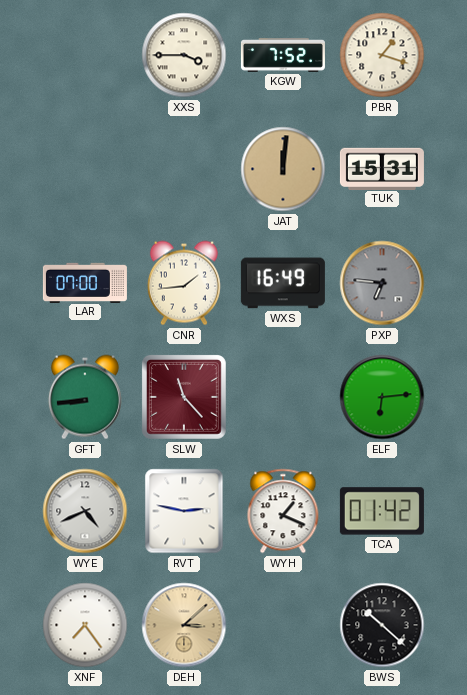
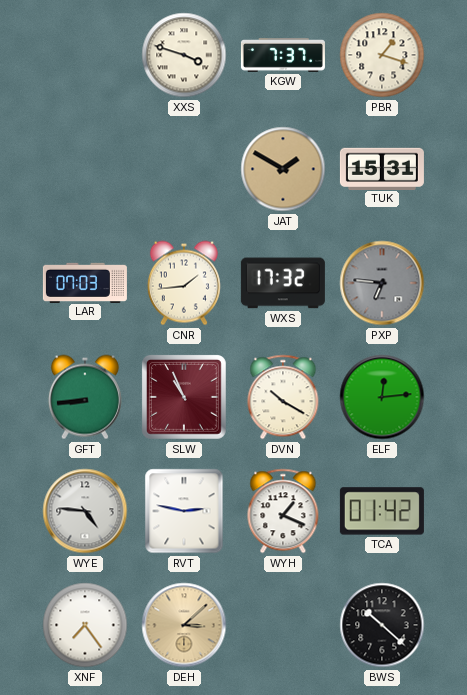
XXS: 3:45 -> 3:48
KGW: 7:52 -> 7:37
JAT: 12:01 -> 1:50
LAR: 07:00 -> 07:03
WXS: 16:49 -> 17:32
SLW: 11:23 -> 10:56
DVN: none -> 10:20
ELF: 6:14 -> 12:14
WYE: 4:41 -> 4:46
